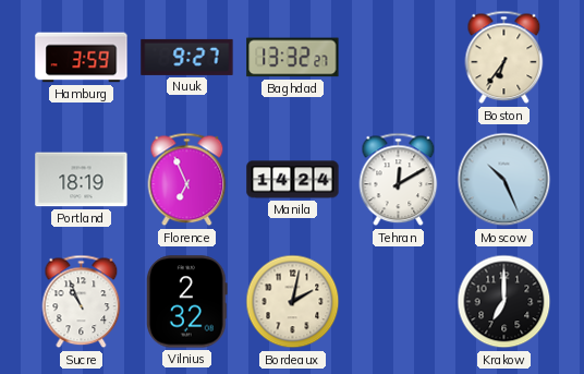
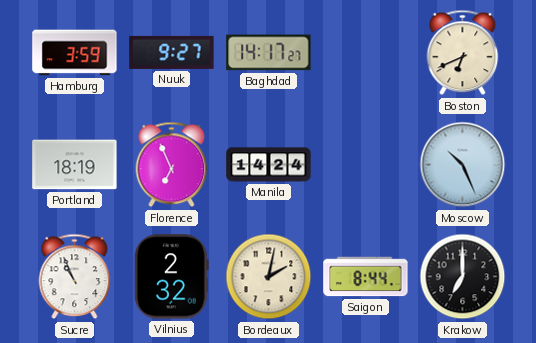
Baghdad: 13:32 -> 14:17
Boston: 6:36 -> 6:41
Tehran: 12:10 -> none
Saigon: none -> 8:44
